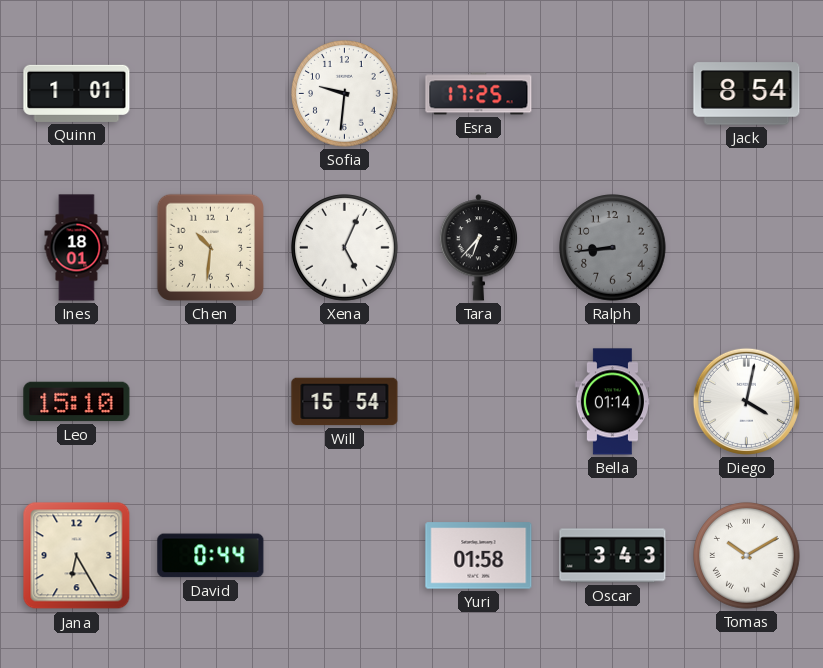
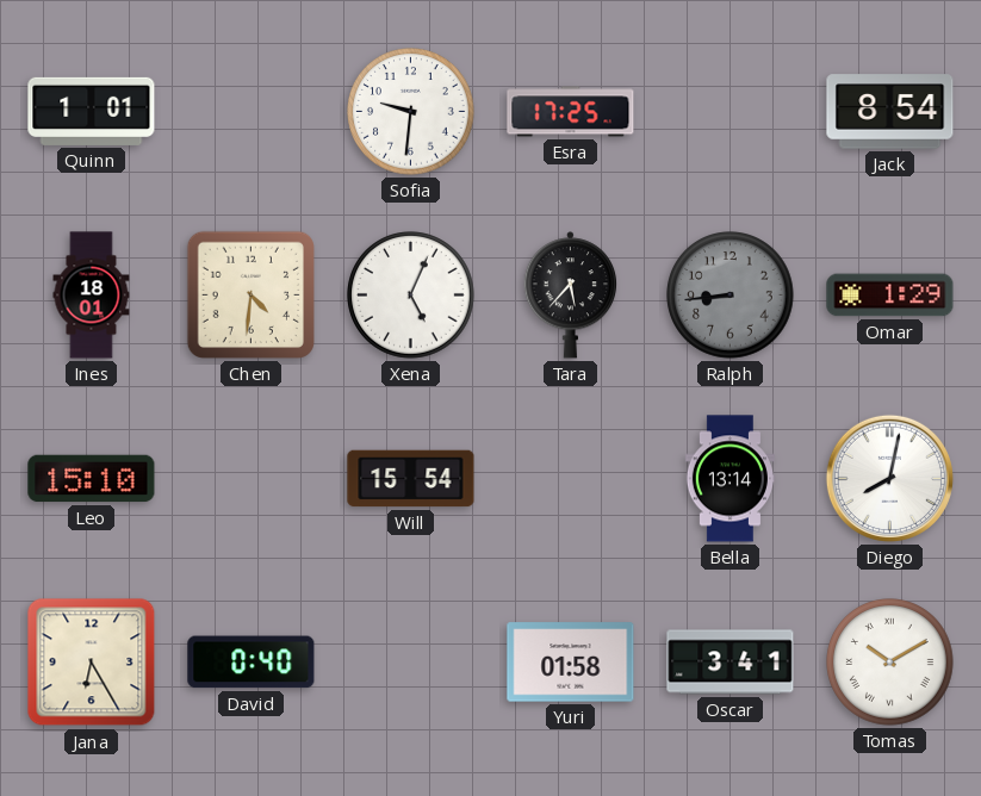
Chen: 10:31 -> 4:31
Tara: 6:37 -> 5:37
Omar: none -> 1:29
Bella: 01:14 -> 13:14
Diego: 4:02 -> 8:02
David: 0:44 -> 0:40
Oscar: 3:43 -> 3:41
